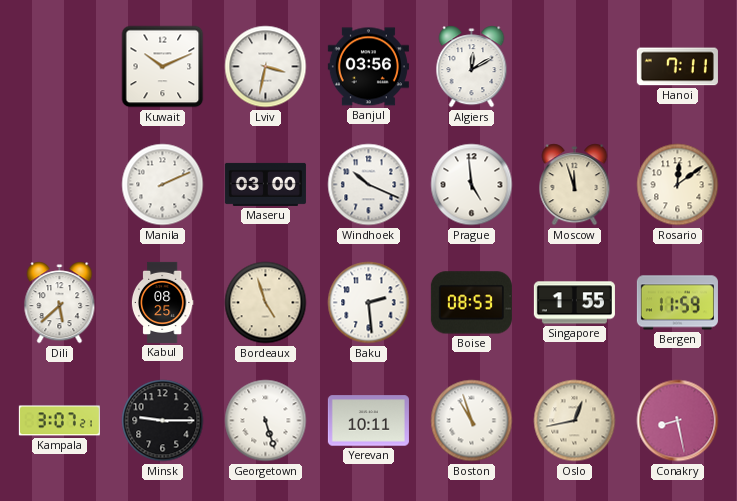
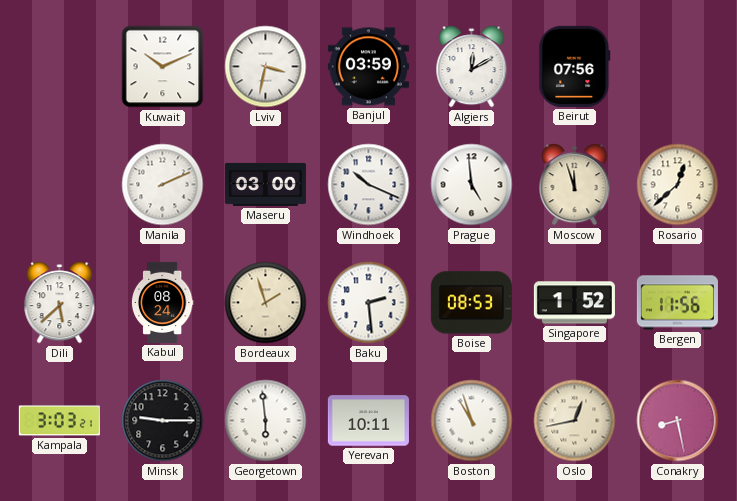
Banjul: 03:56 -> 03:59
Beirut: none -> 07:56
Hanoi: 7:11 -> none
Rosario: 12:09 -> 12:38
Kabul: 08:25 -> 08:24
Bordeaux: 4:57 -> 1:57
Singapore: 1:55 -> 1:52
Bergen: 11:59 -> 11:56
Kampala: 3:07 -> 3:03
Georgetown: 5:27 -> 5:59
